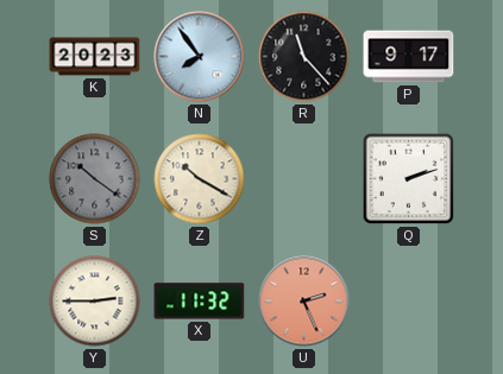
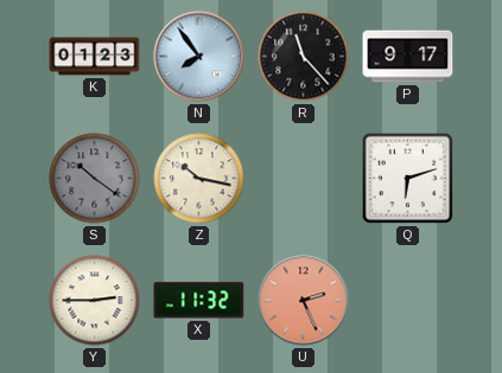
K: 20:23 -> 01:23
Z: 10:20 -> 10:17
Q: 2:12 -> 6:12
